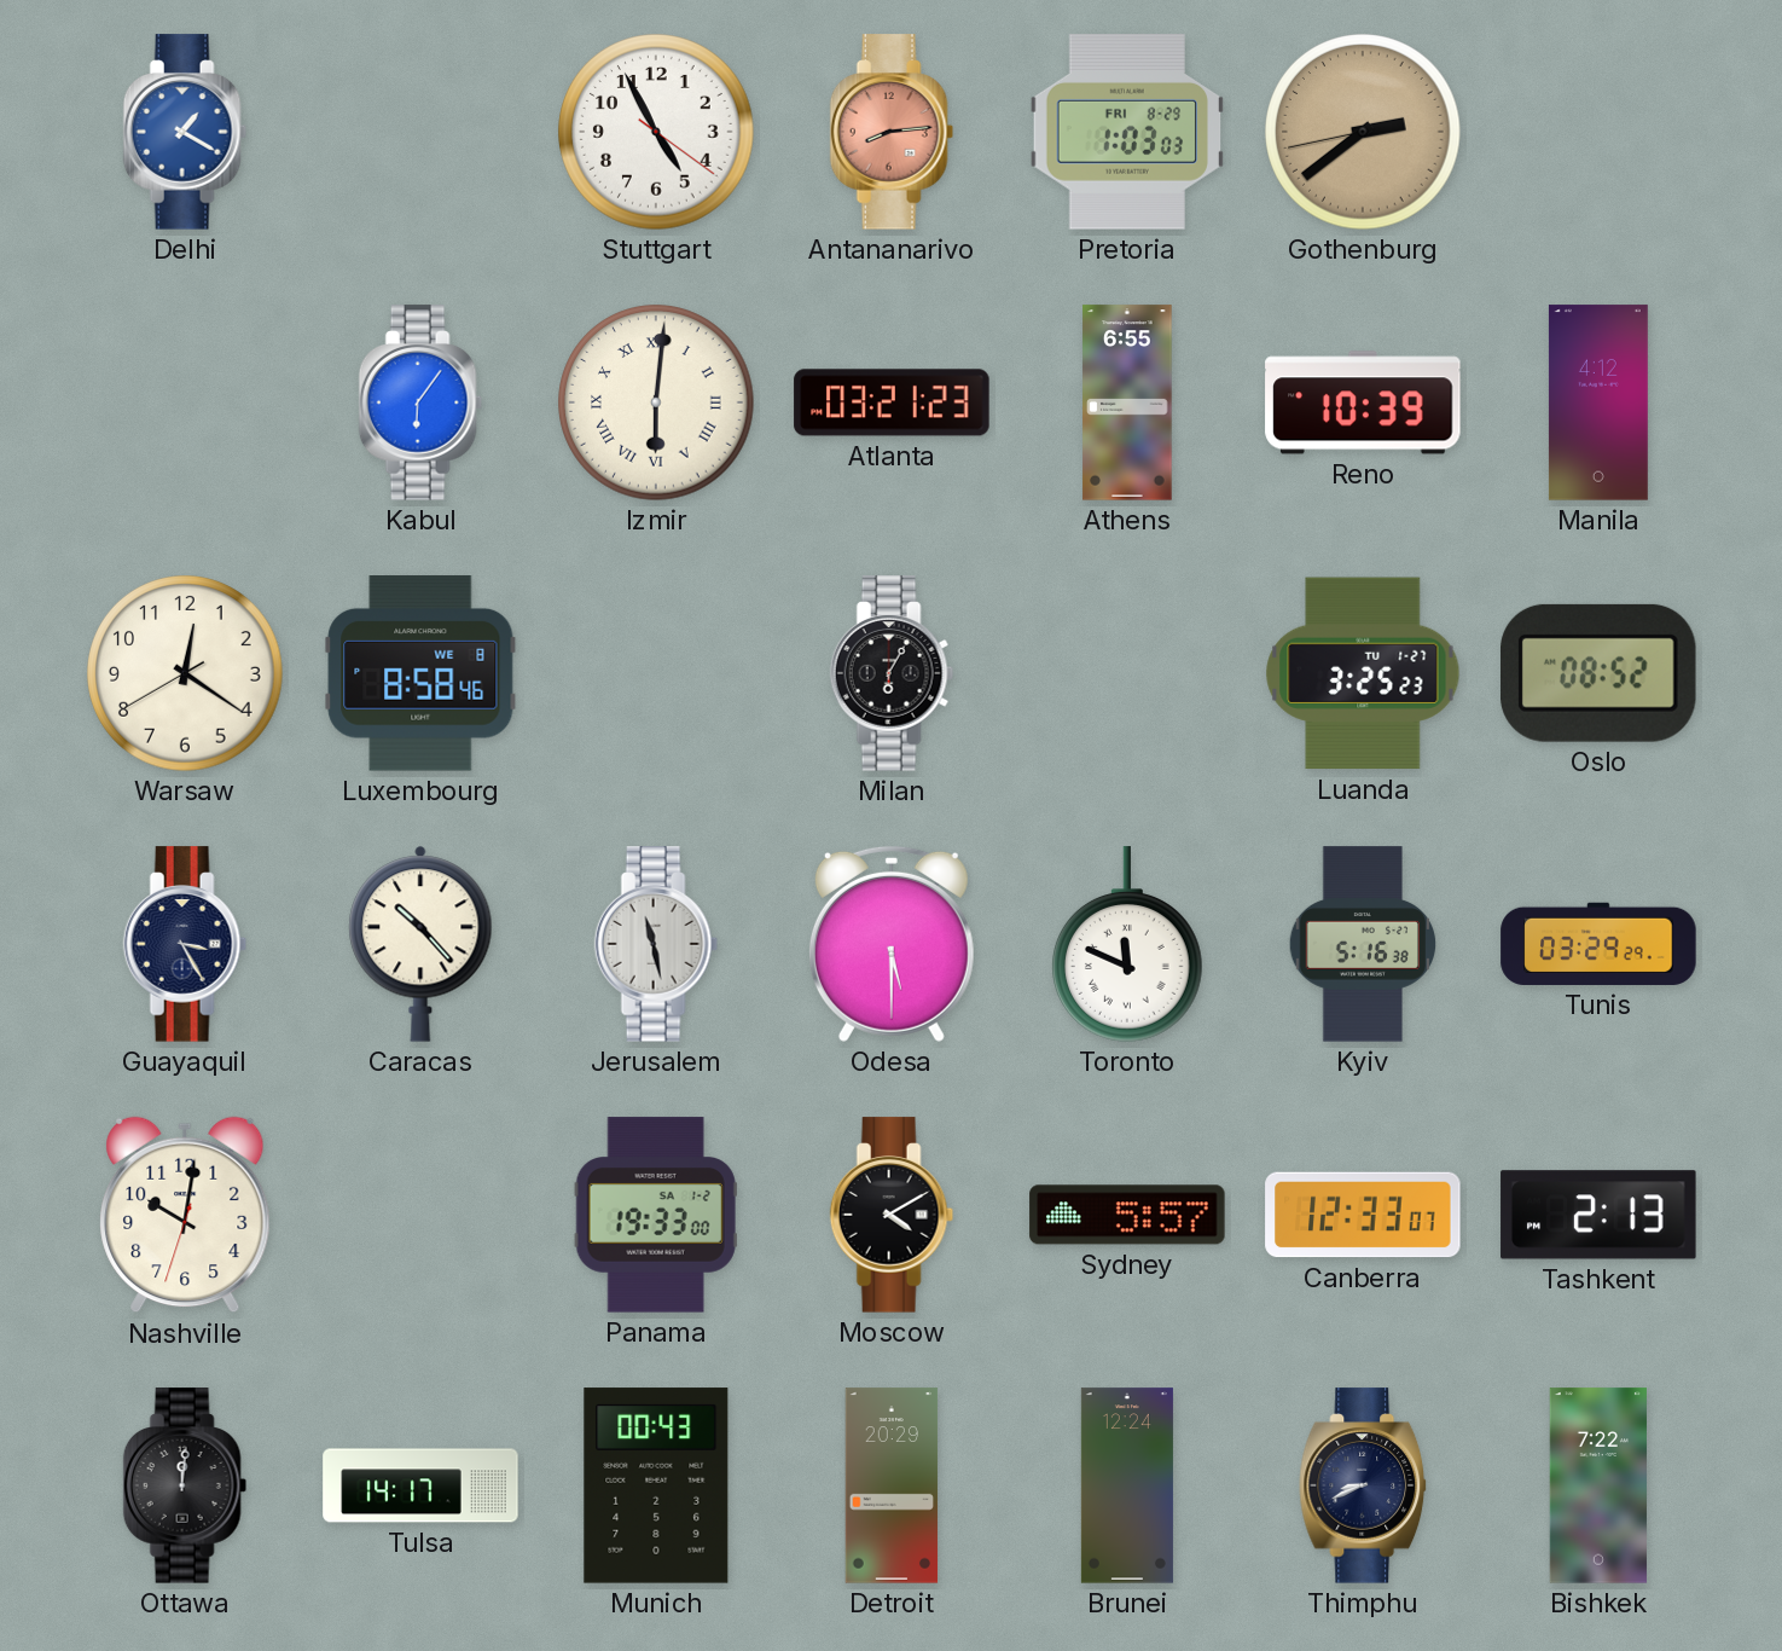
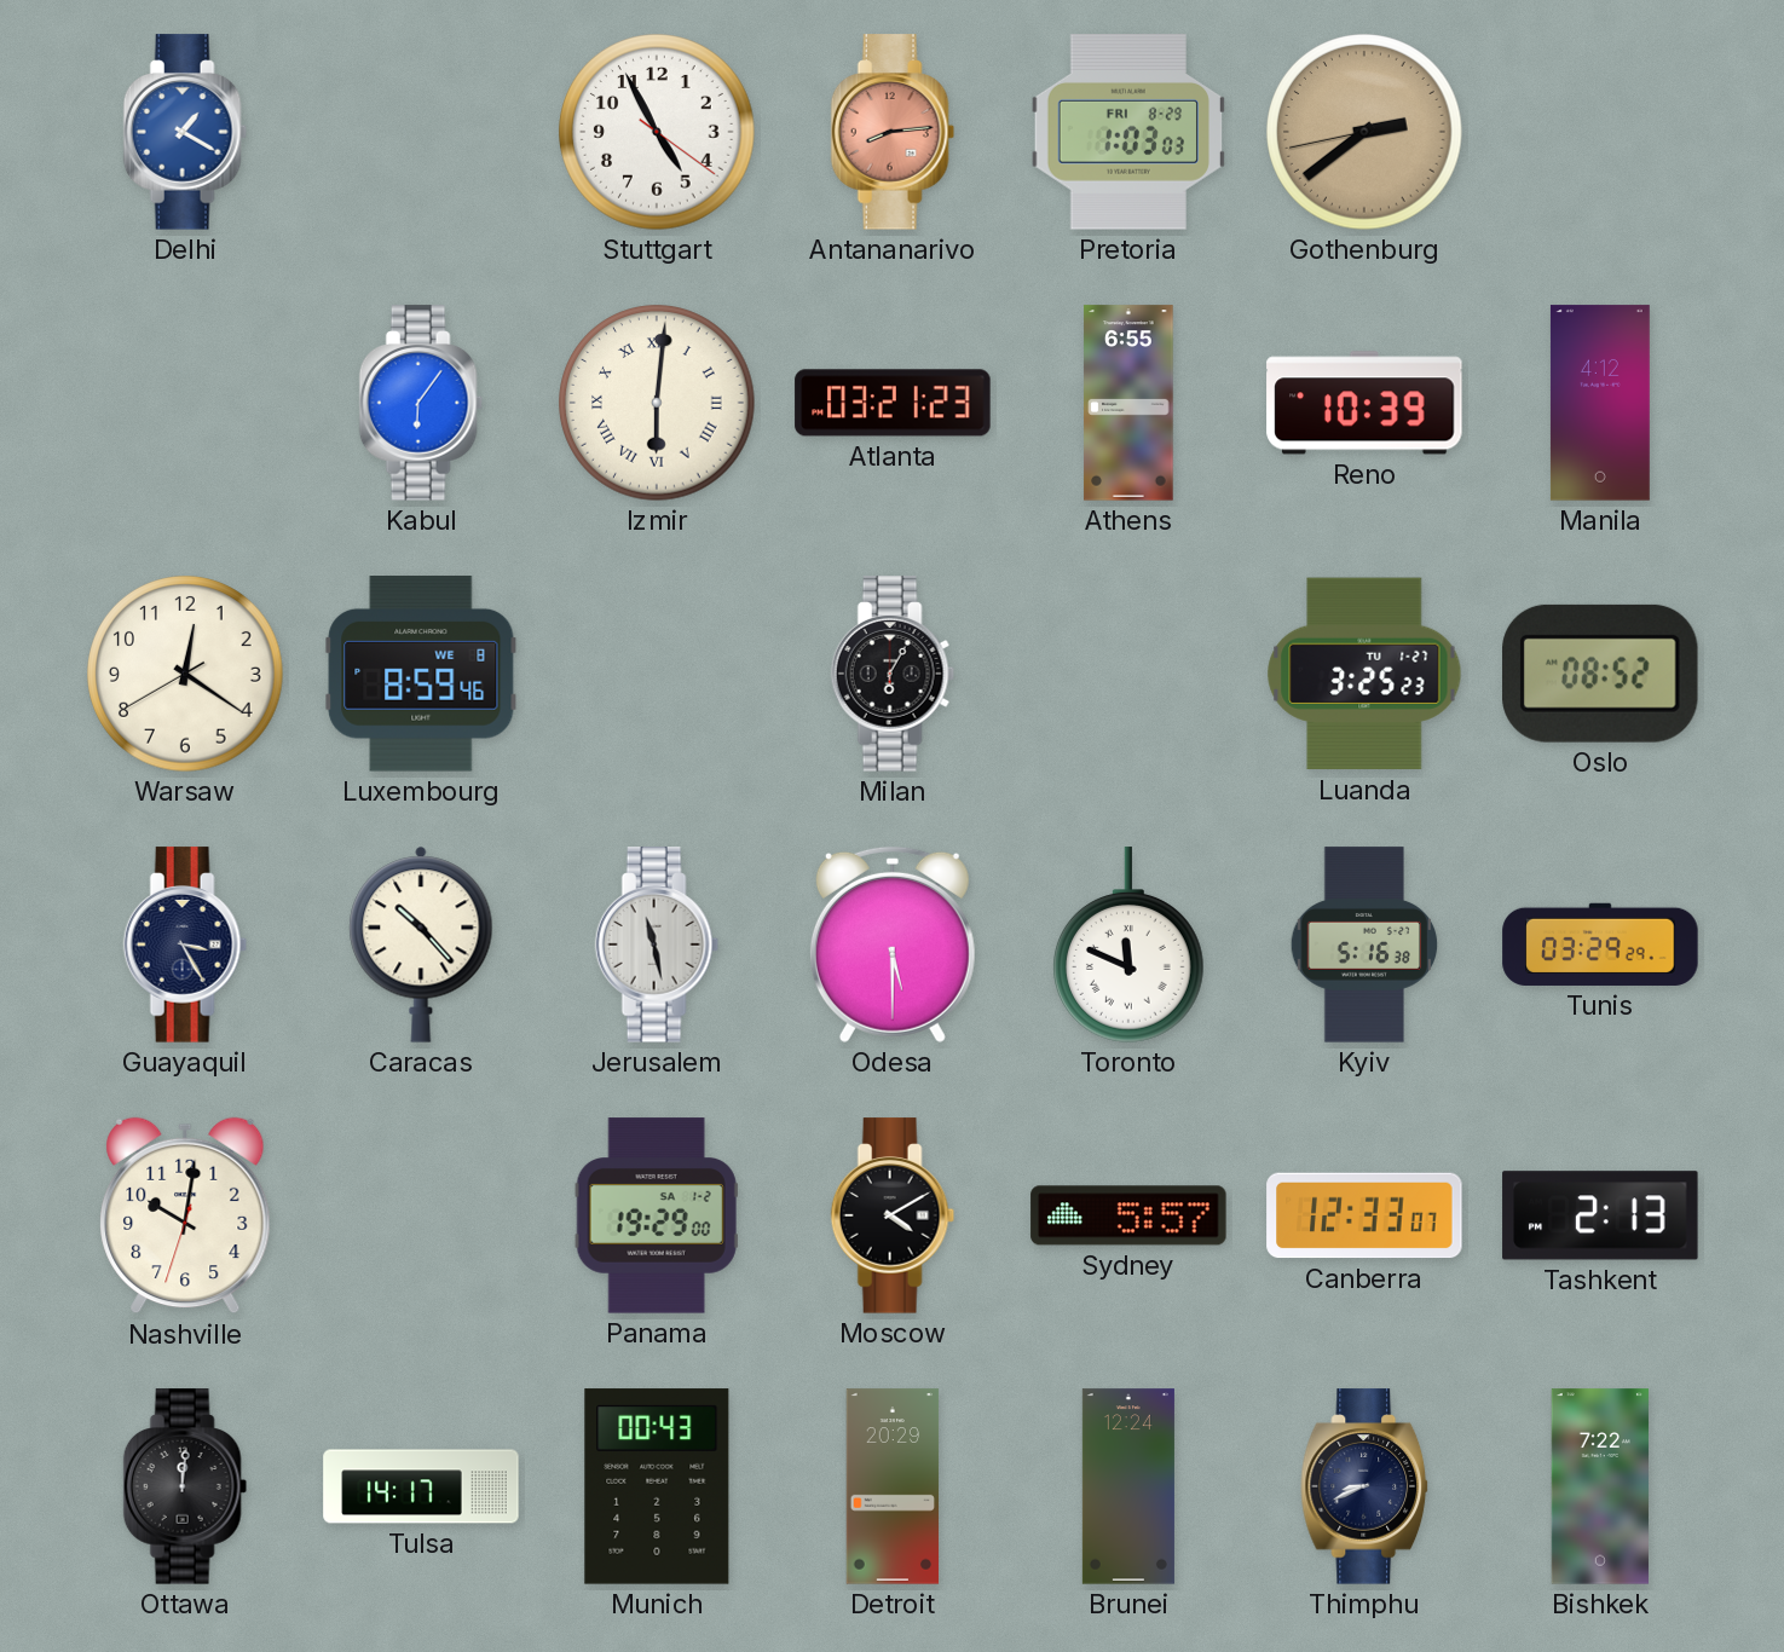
Luxembourg: 8:58 -> 8:59
Panama: 19:33 -> 19:29
